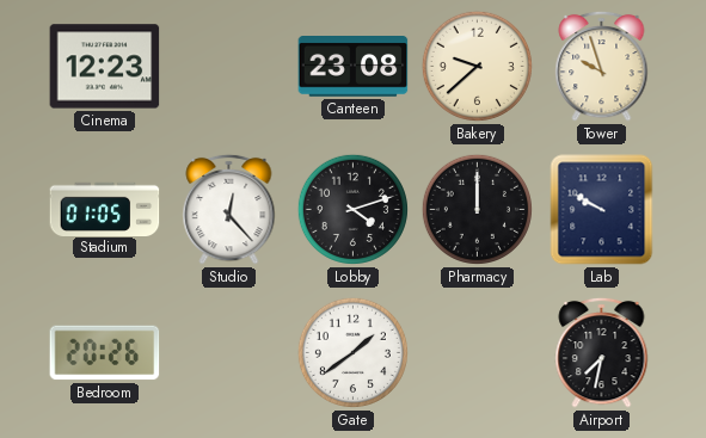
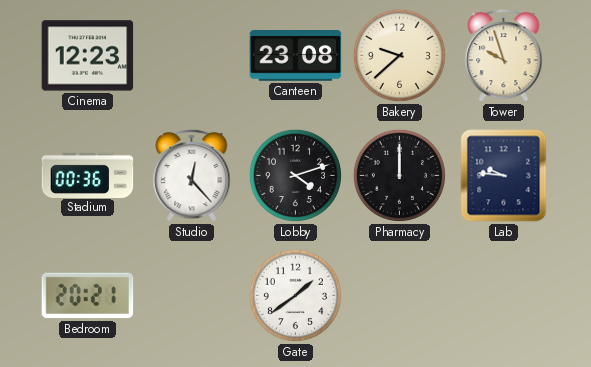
Stadium: 01:05 -> 00:36
Lab: 9:50 -> 9:46
Bedroom: 20:26 -> 20:21
Airport: 7:32 -> none
